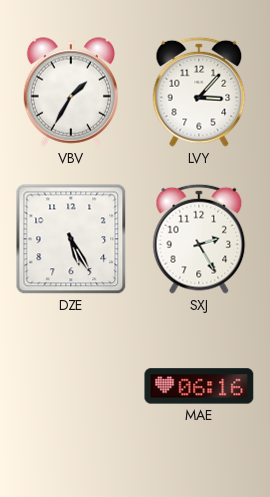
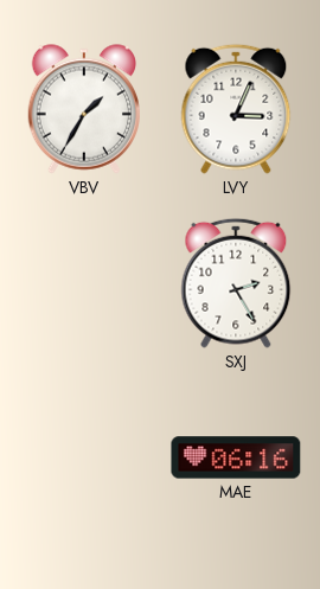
LVY: 3:07 -> 3:04
DZE: 5:25 -> none
